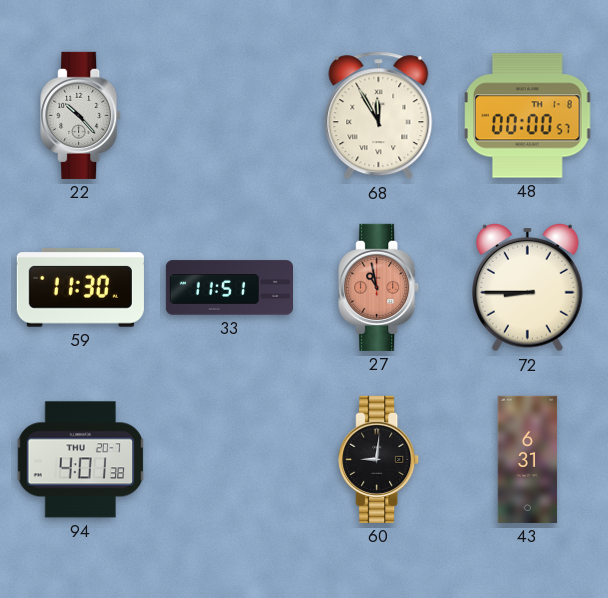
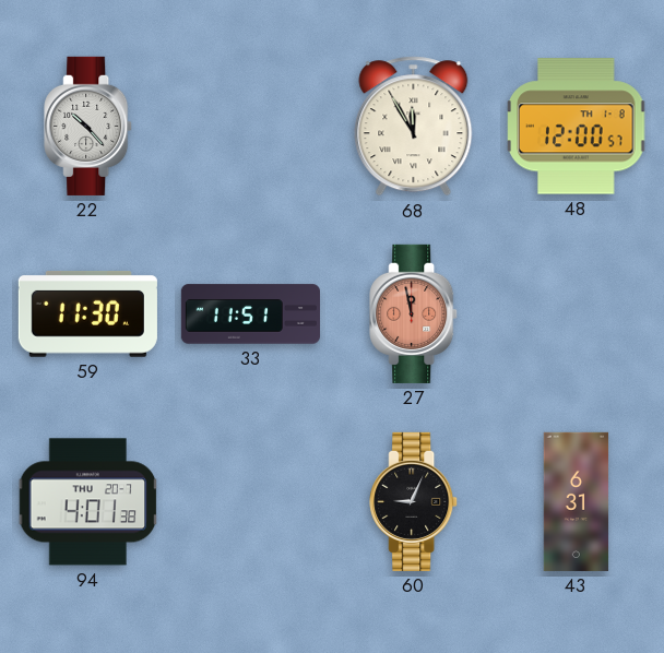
48: 00:00 -> 12:00
27: 10:58 -> 11:58
72: 8:45 -> none
60: 9:01 -> 9:04
